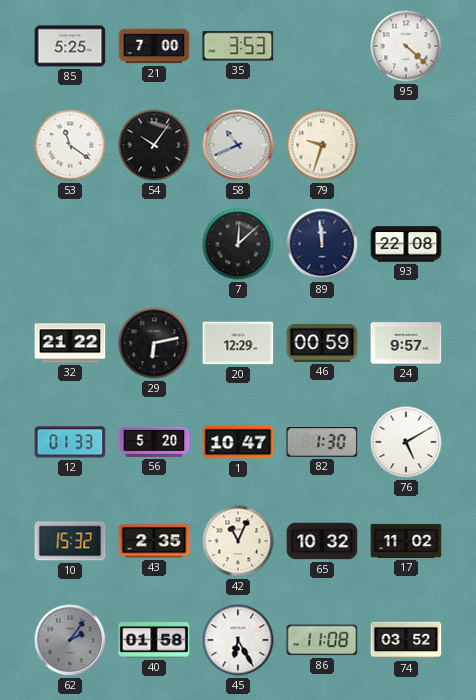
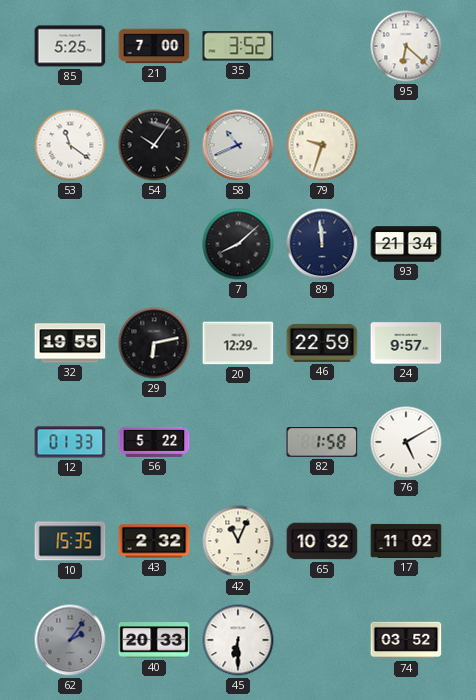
35: 3:53 -> 3:52
95: 4:22 -> 6:22
7: 12:08 -> 8:08
93: 22:08 -> 21:34
32: 21:22 -> 19:55
46: 00:59 -> 22:59
56: 5:20 -> 5:22
1: 10:47 -> none
82: 1:30 -> 1:58
10: 15:32 -> 15:35
43: 2:35 -> 2:32
40: 01:58 -> 20:33
45: 6:25 -> 6:30
86: 11:08 -> none
